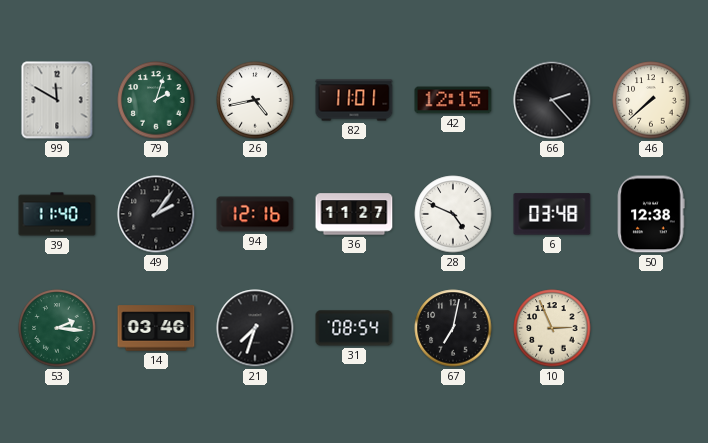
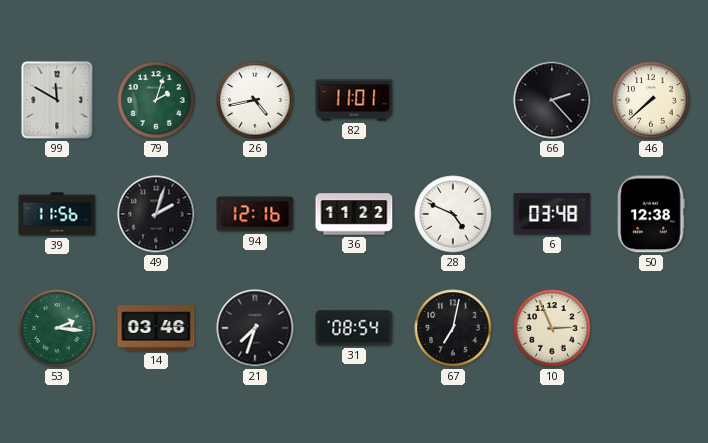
42: 12:15 -> none
39: 11:40 -> 11:56
49: 2:06 -> 2:03
36: 11:27 -> 11:22
